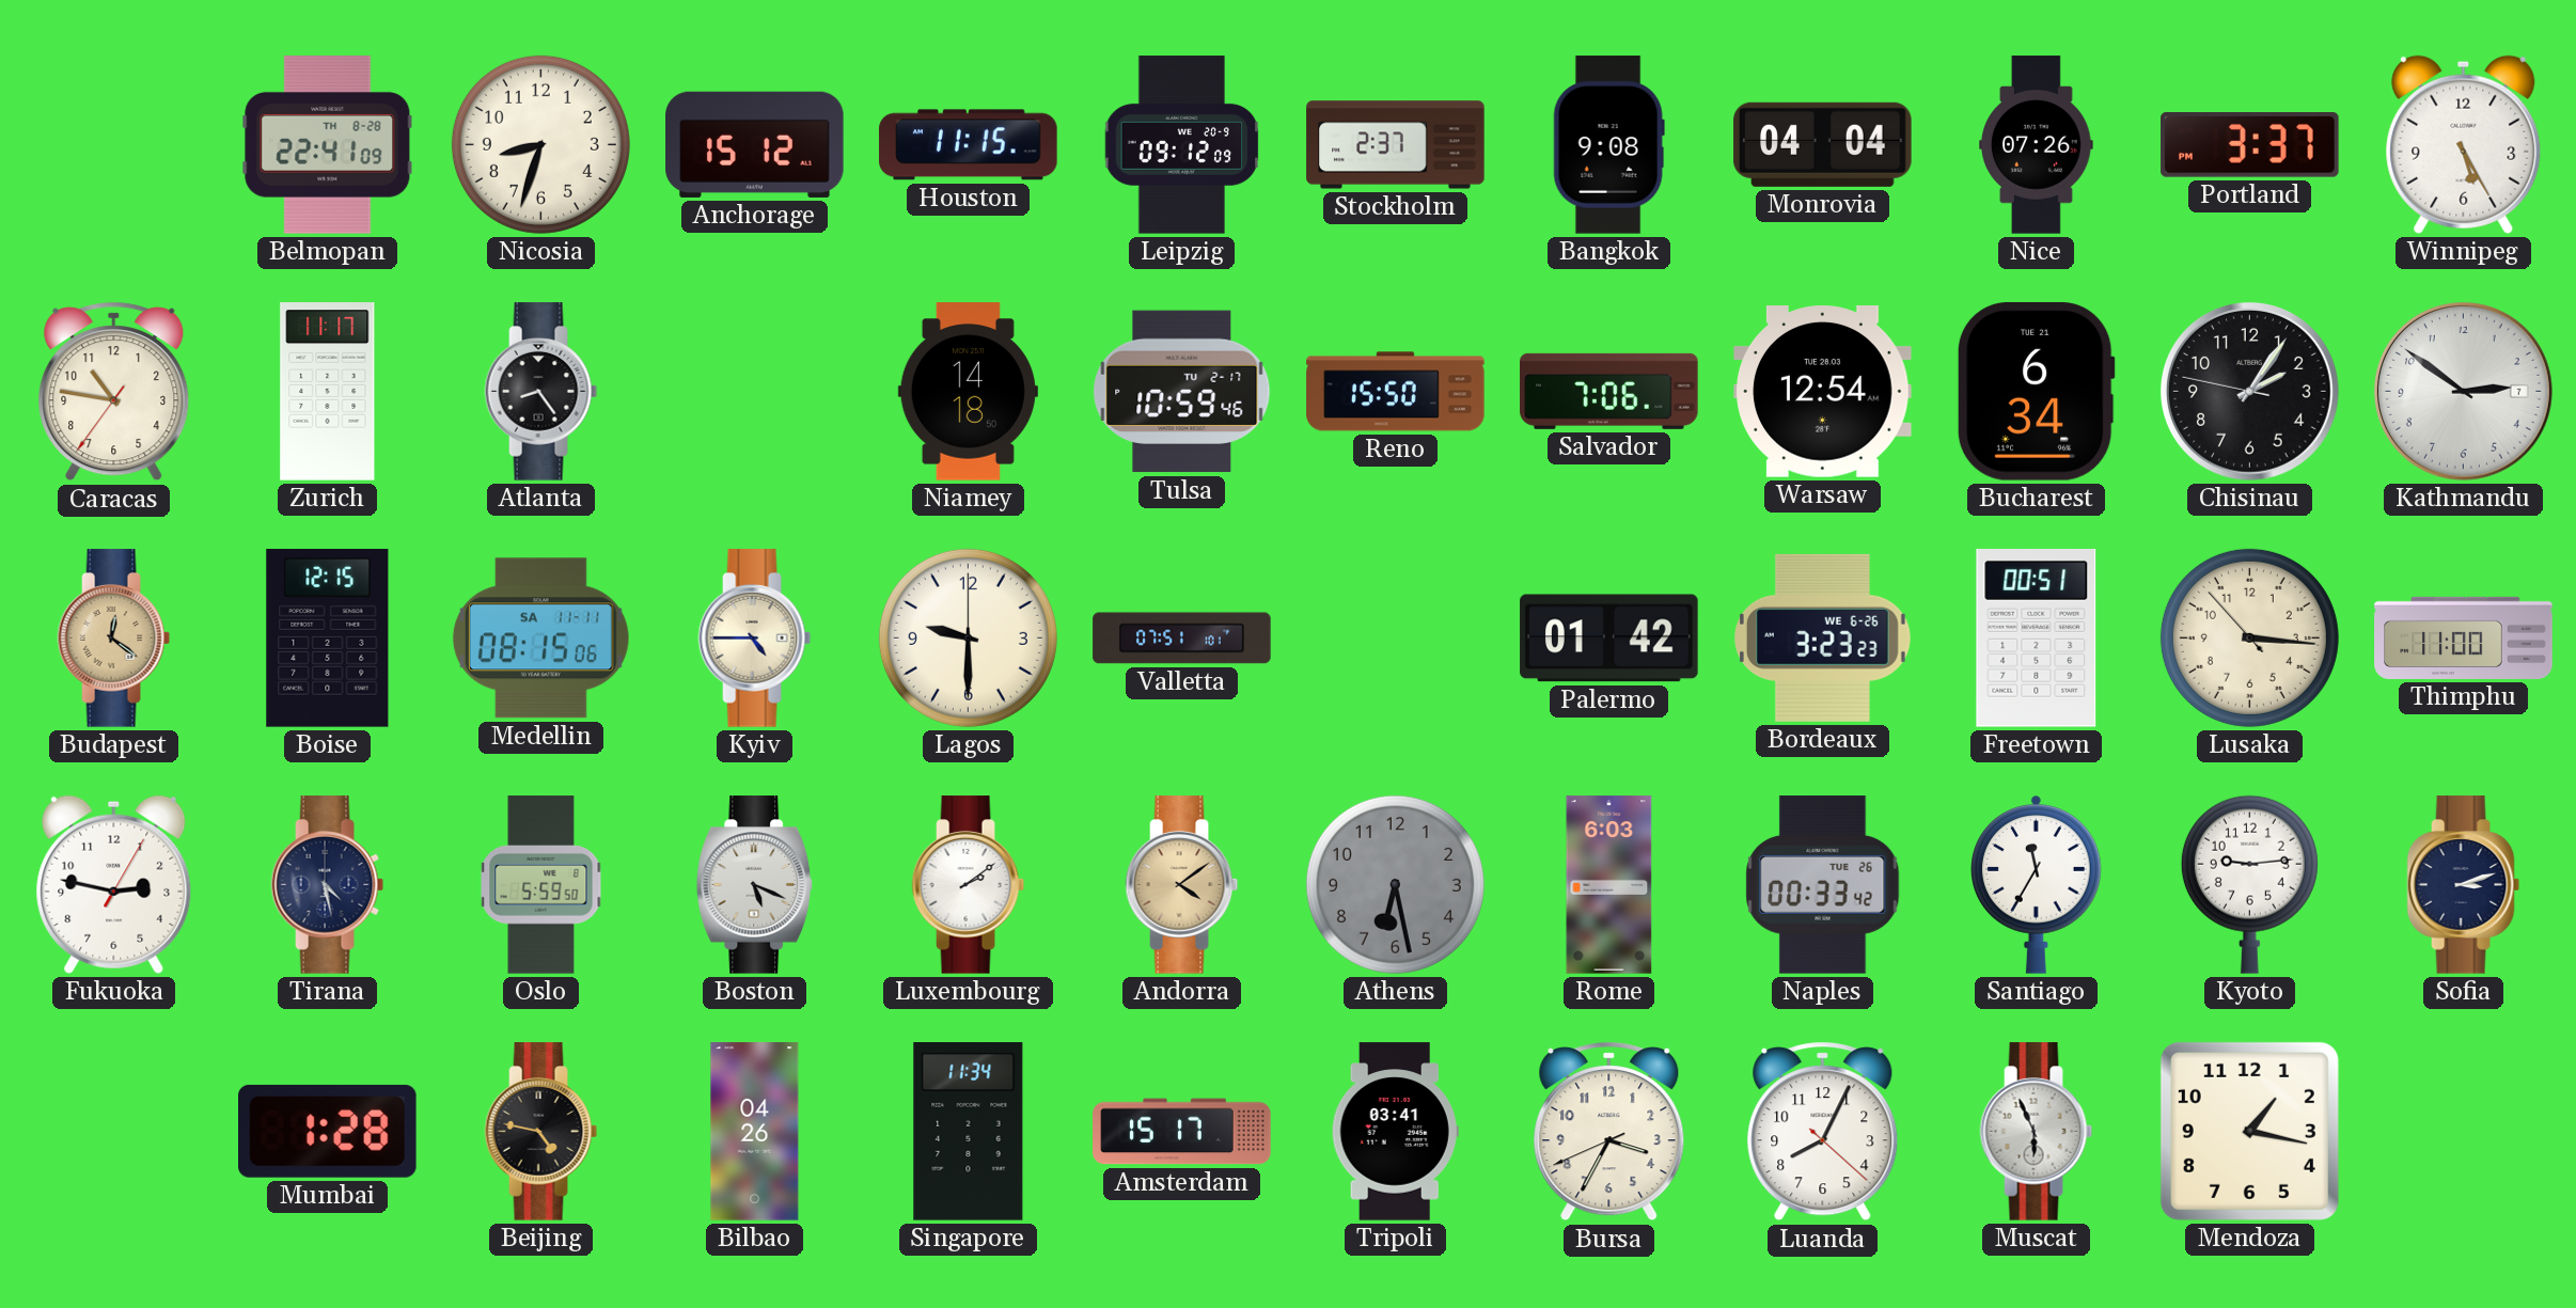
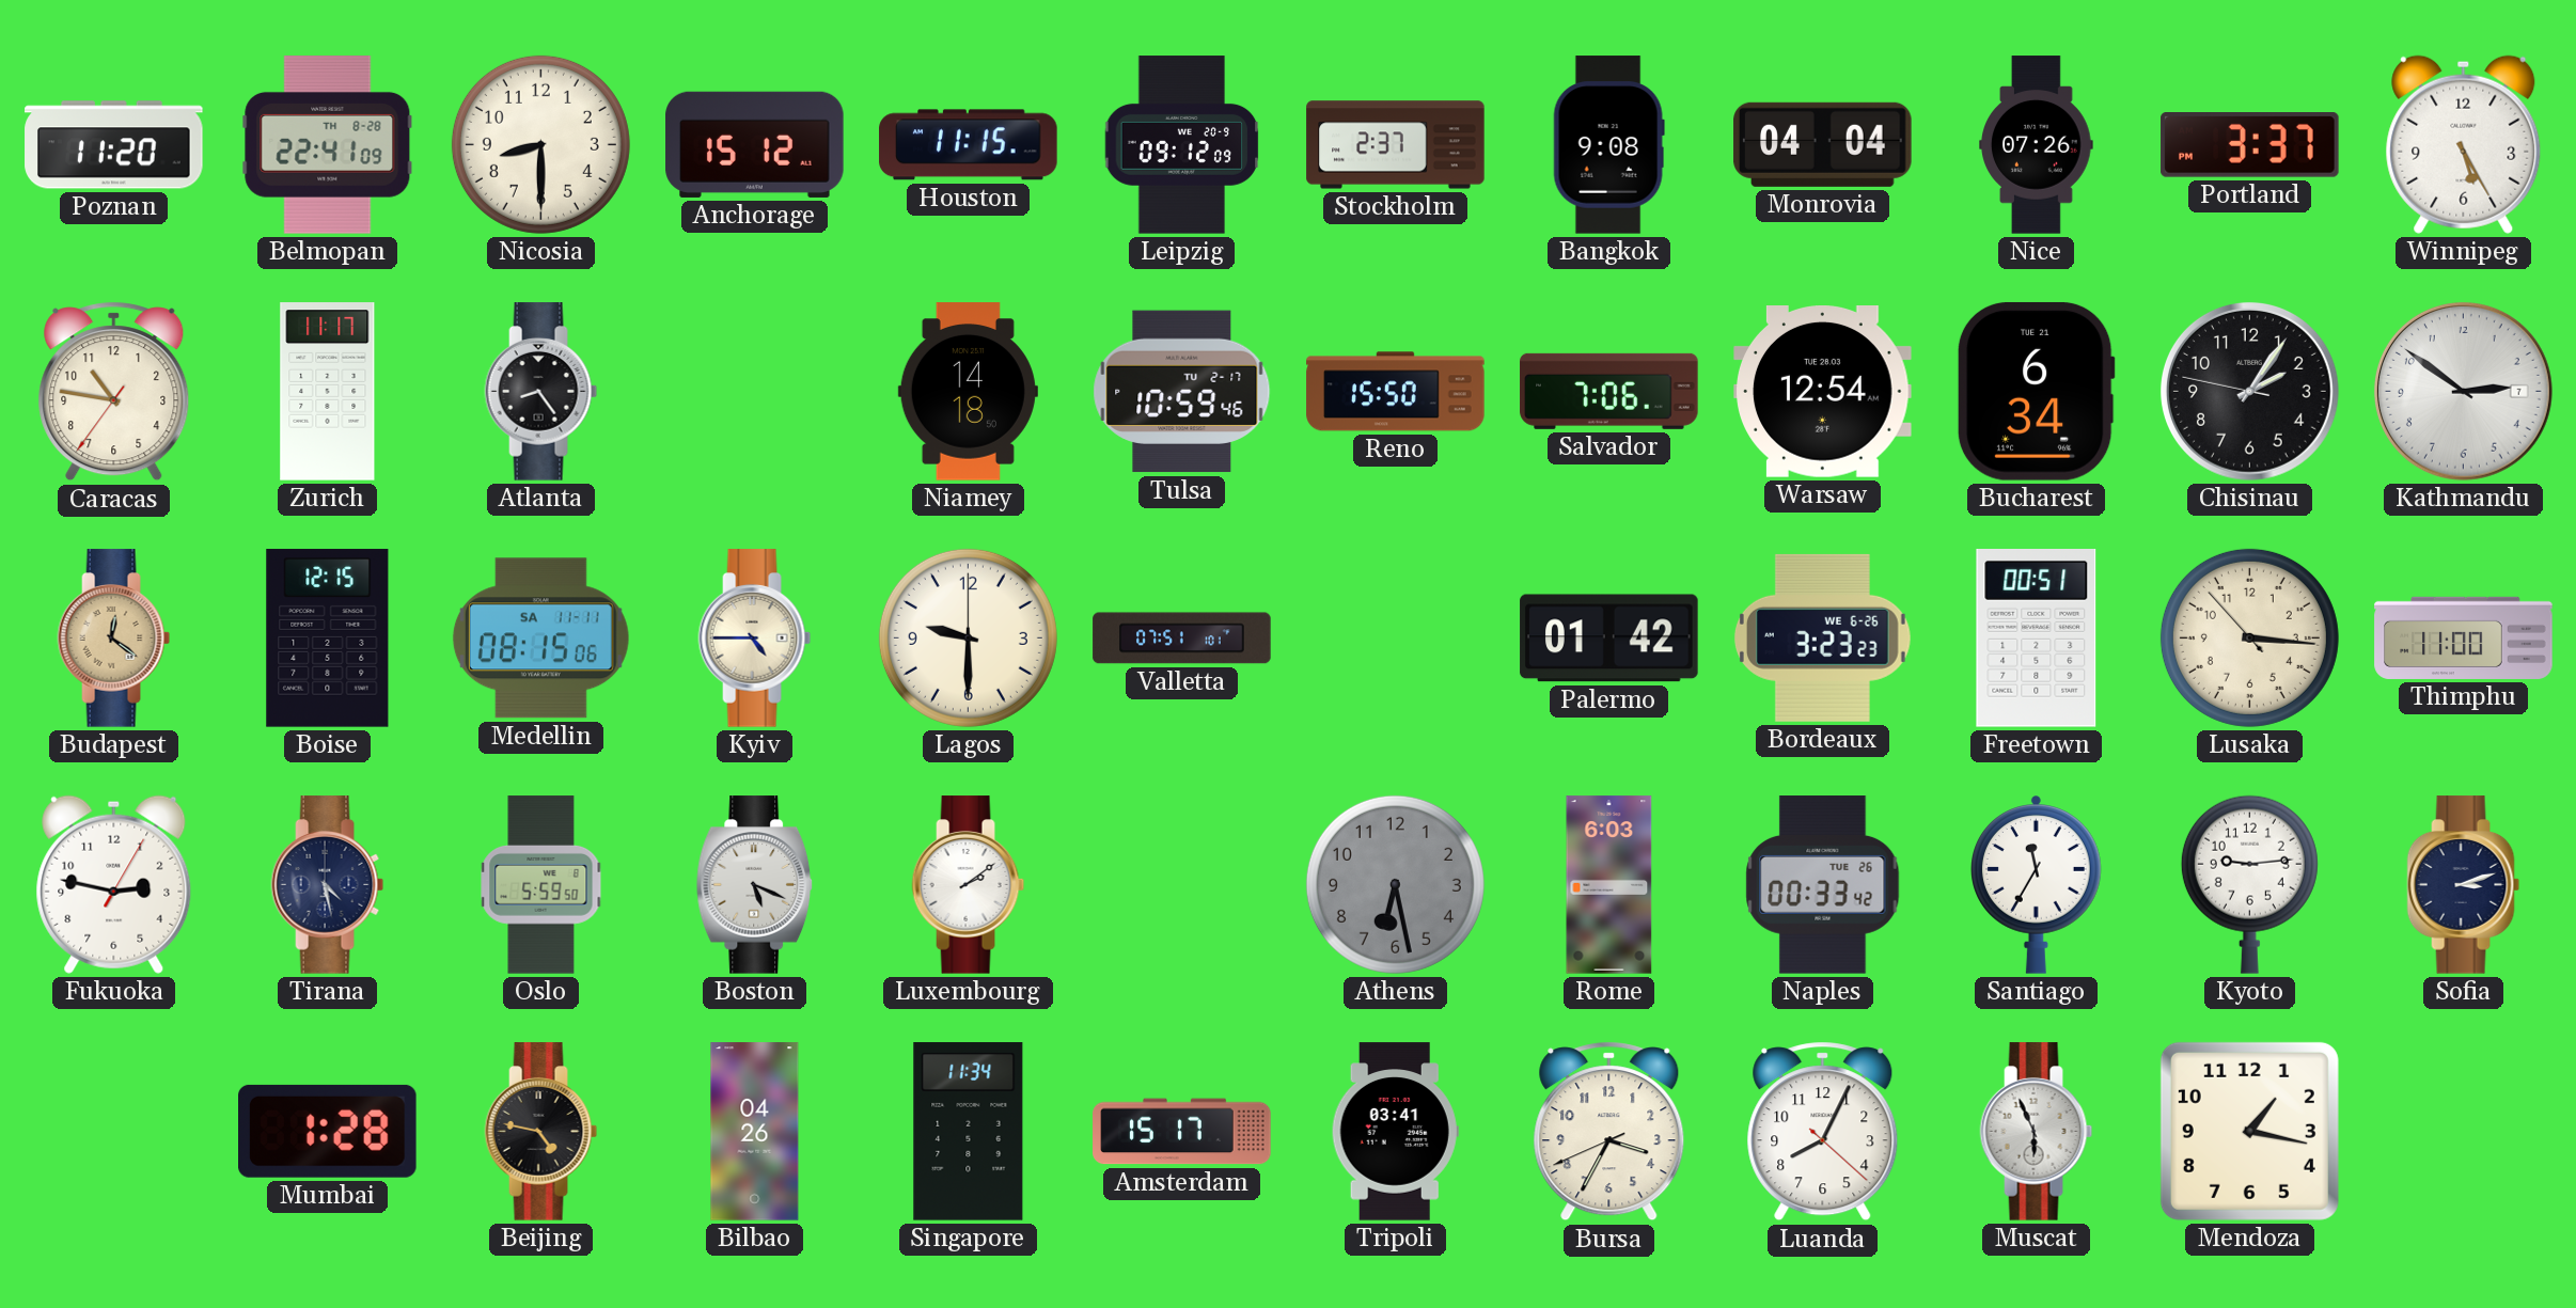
Poznan: none -> 11:20
Nicosia: 8:33 -> 8:30
Andorra: 4:09 -> none
